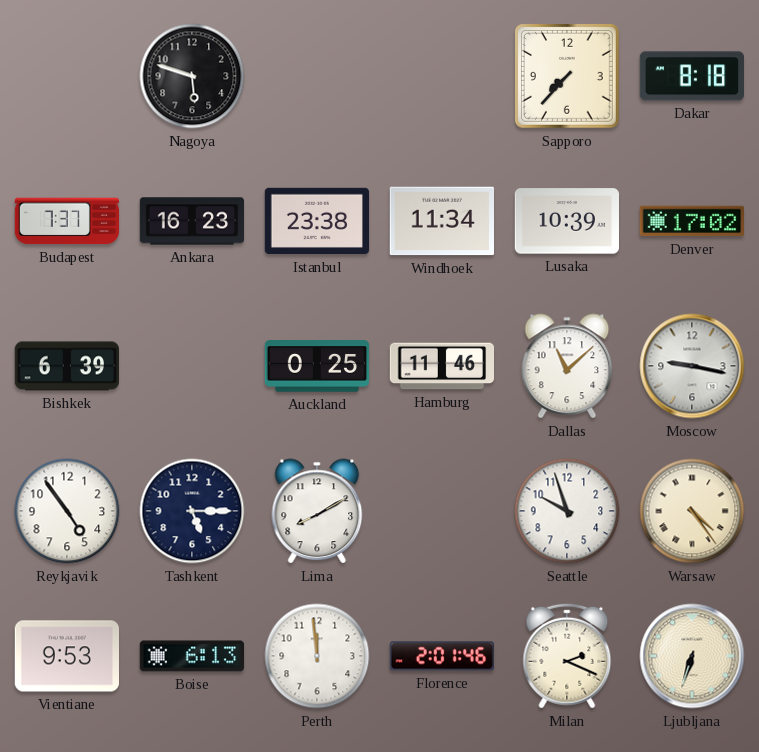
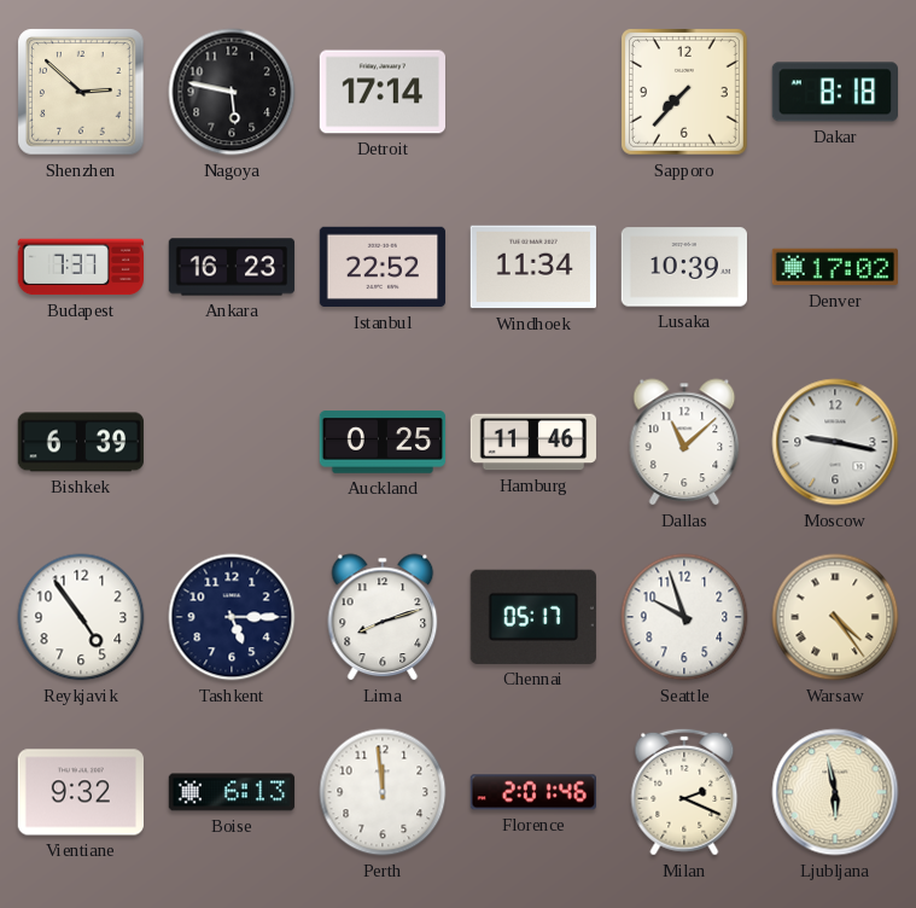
Shenzhen: none -> 2:52
Nagoya: 5:48 -> 5:47
Detroit: none -> 17:14
Istanbul: 23:38 -> 22:52
Lima: 8:10 -> 8:12
Chennai: none -> 05:17
Vientiane: 9:53 -> 9:32
Ljubljana: 6:33 -> 5:58
